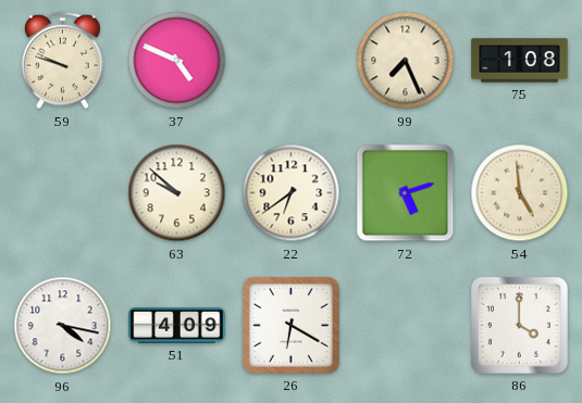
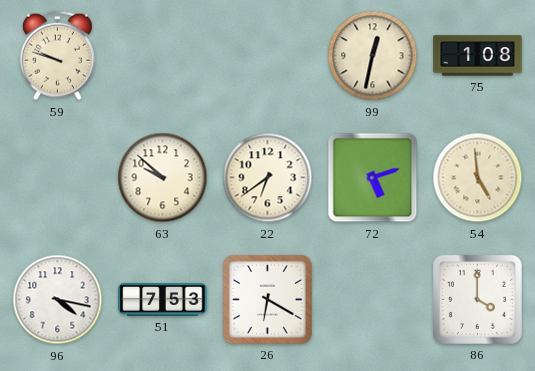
37: 4:49 -> none
99: 7:26 -> 12:32
51: 4:09 -> 7:53
